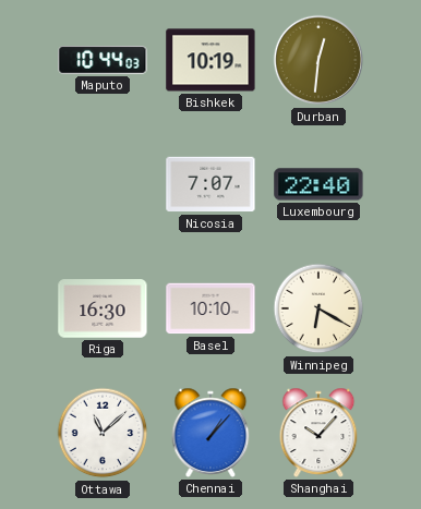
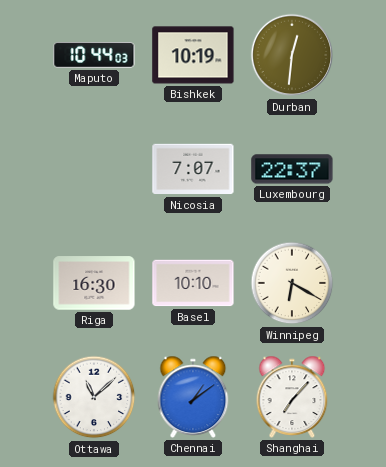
Luxembourg: 22:40 -> 22:37
Chennai: 1:07 -> 1:09
Shanghai: 10:07 -> 7:07
